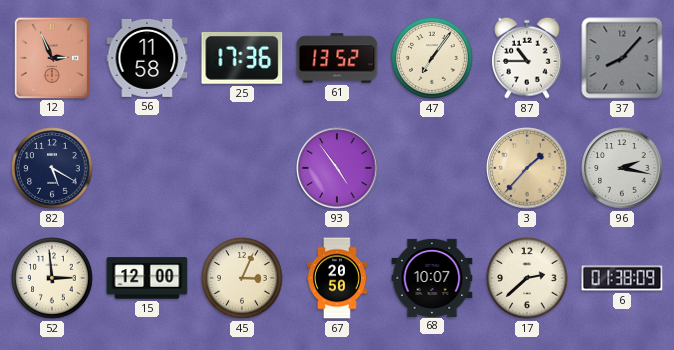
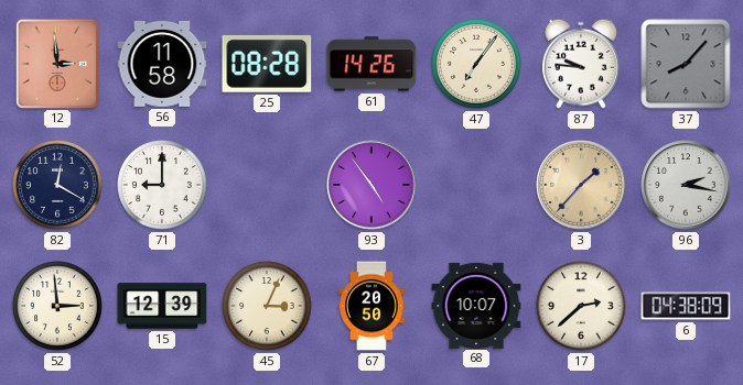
12: 2:56 -> 2:59
25: 17:36 -> 08:28
61: 13:52 -> 14:26
87: 10:45 -> 9:46
82: 5:20 -> 12:20
71: none -> 9:00
15: 12:00 -> 12:39
6: 01:38 -> 04:38
